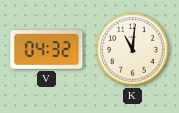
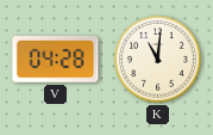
V: 04:32 -> 04:28
